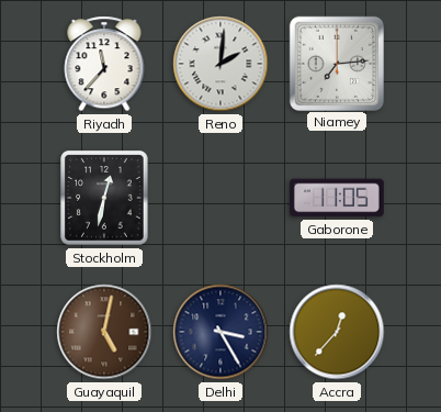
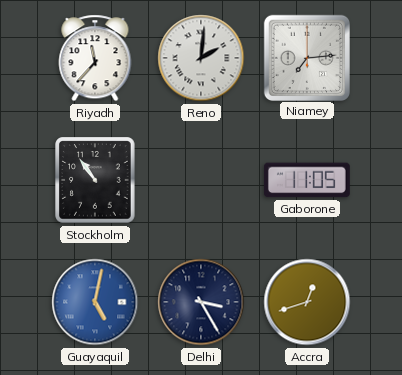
Stockholm: 12:32 -> 10:54
Guayaquil dial: brown -> blue
Accra: 12:37 -> 12:42
